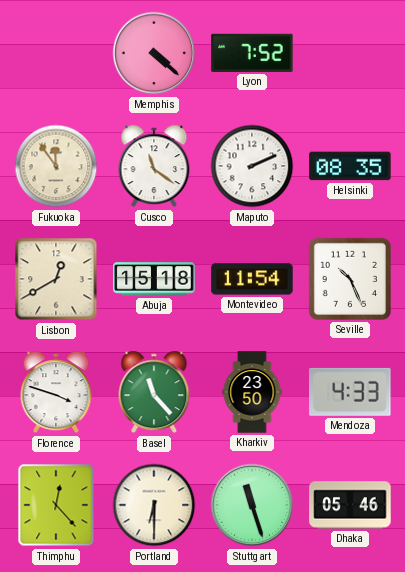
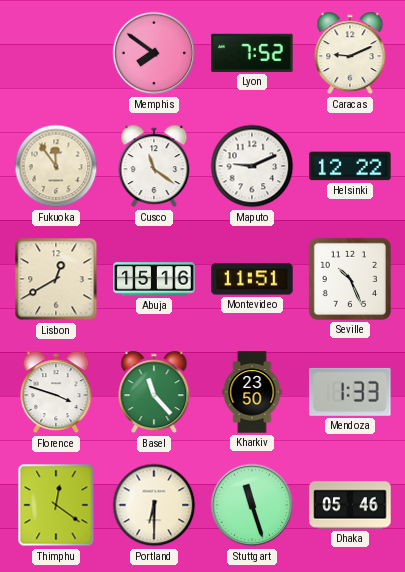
Memphis: 4:22 -> 7:51
Caracas: none -> 9:11
Maputo: 2:11 -> 9:11
Helsinki: 08:35 -> 12:22
Abuja: 15:18 -> 15:16
Montevideo: 11:54 -> 11:51
Mendoza: 4:33 -> 1:33
Thimphu: 12:23 -> 12:21
